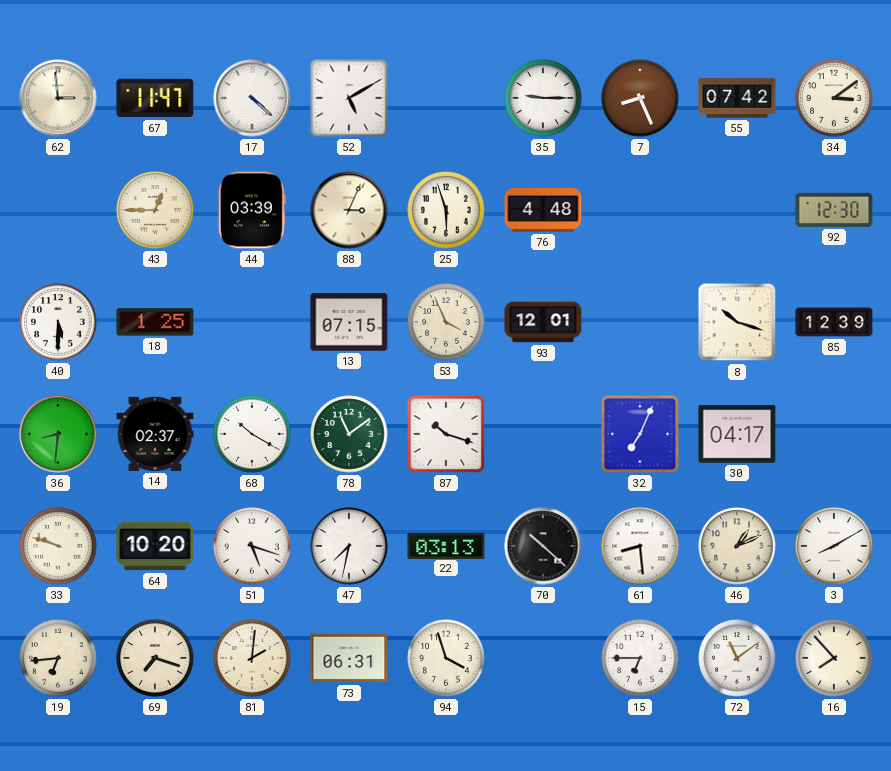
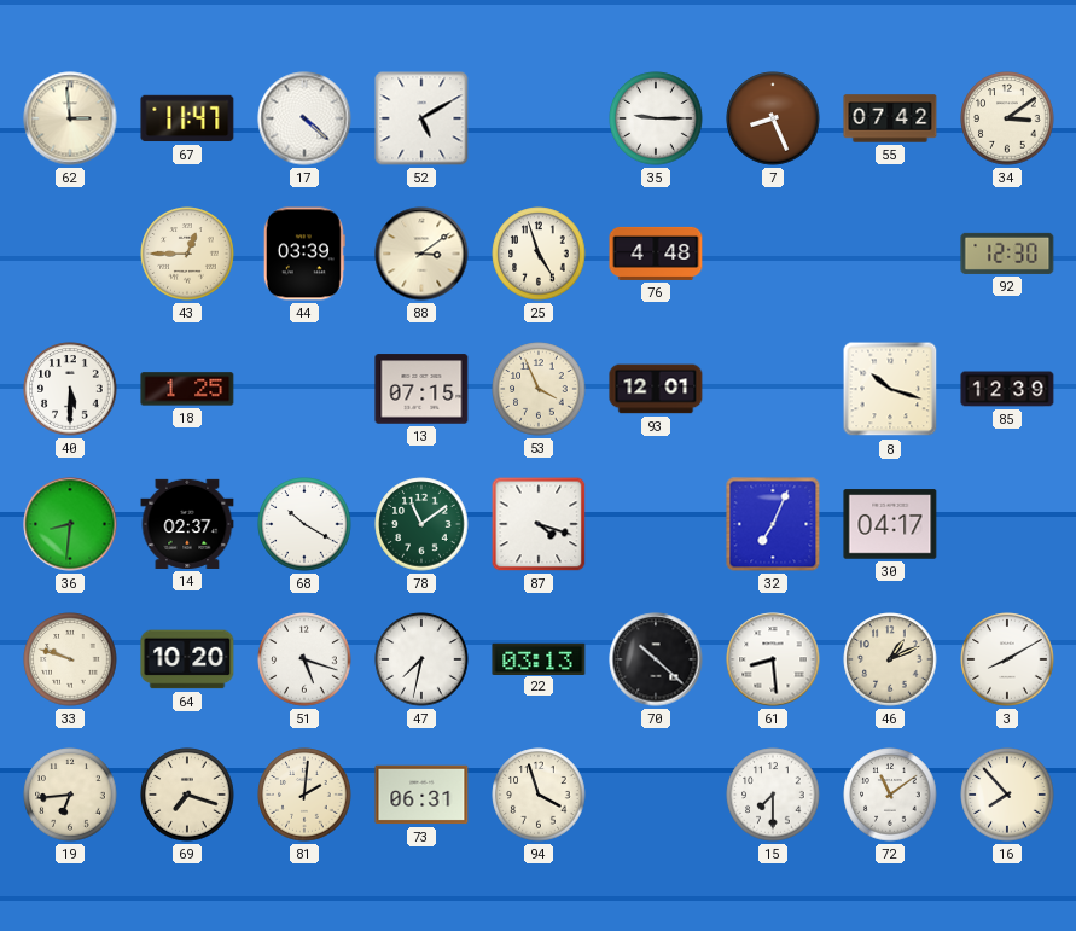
88: 3:04 -> 3:09
25: 5:57 -> 4:57
87: 10:18 -> 4:18
15: 6:45 -> 7:30
